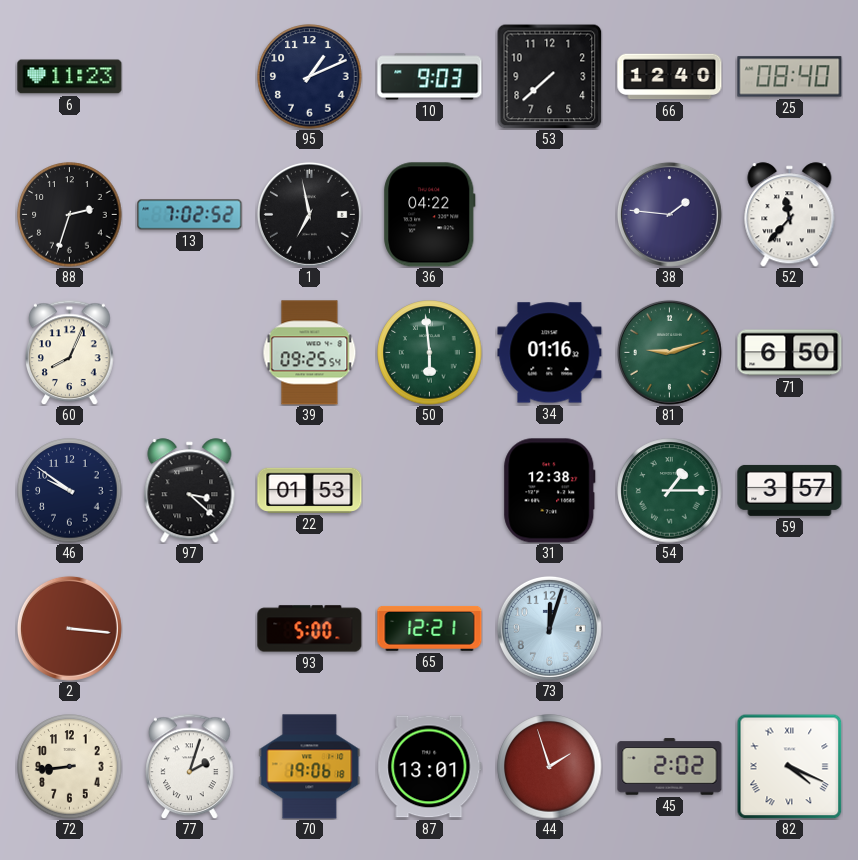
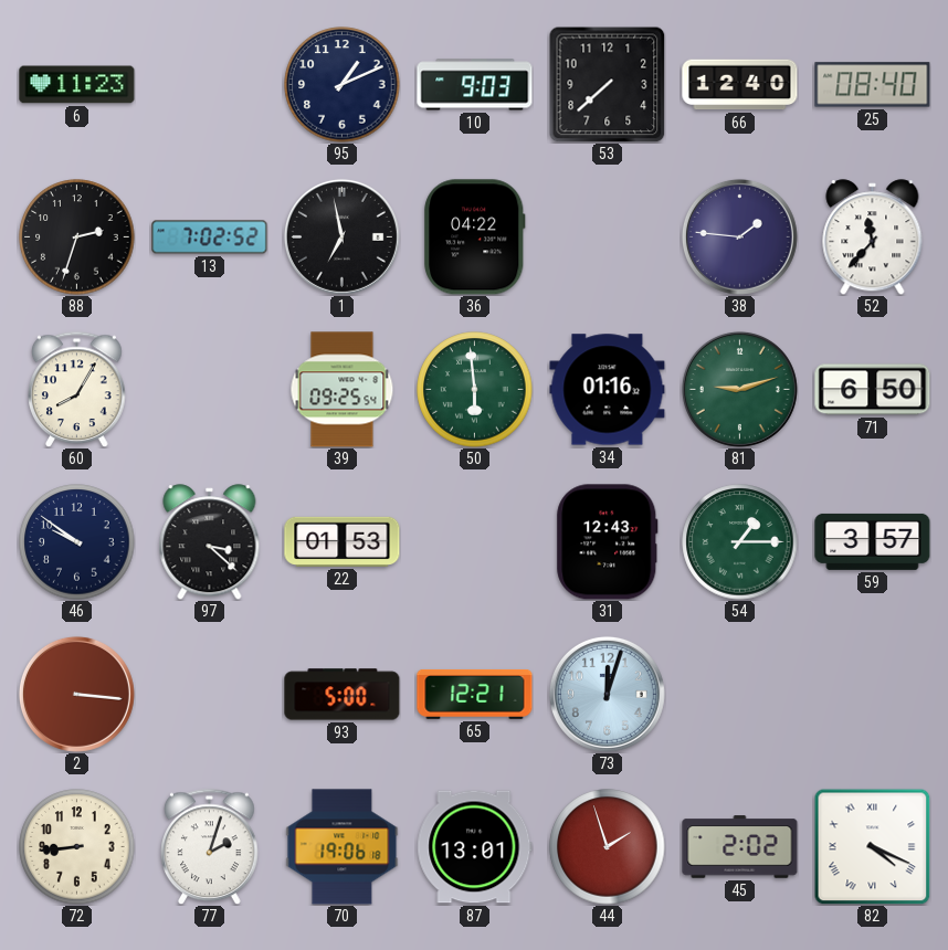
60: 8:04 -> 8:05
31: 12:38 -> 12:43
